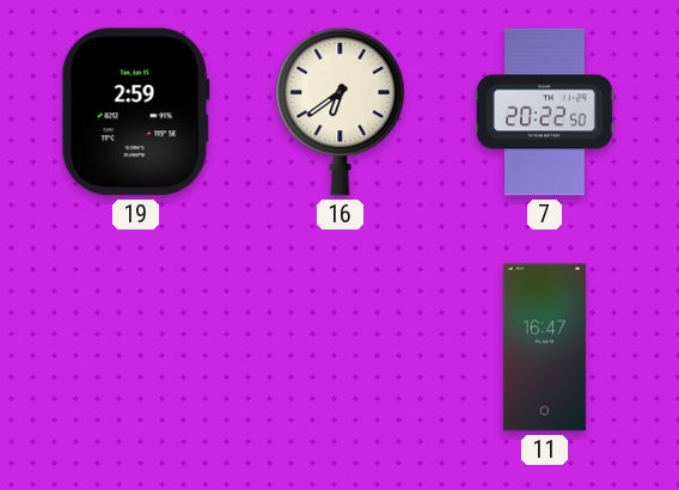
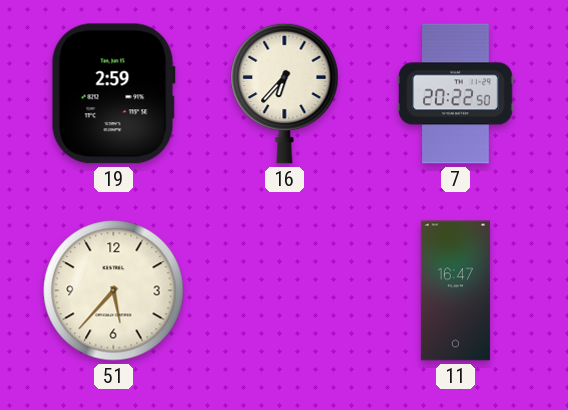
16: 6:39 -> 6:37
51: none -> 5:37
